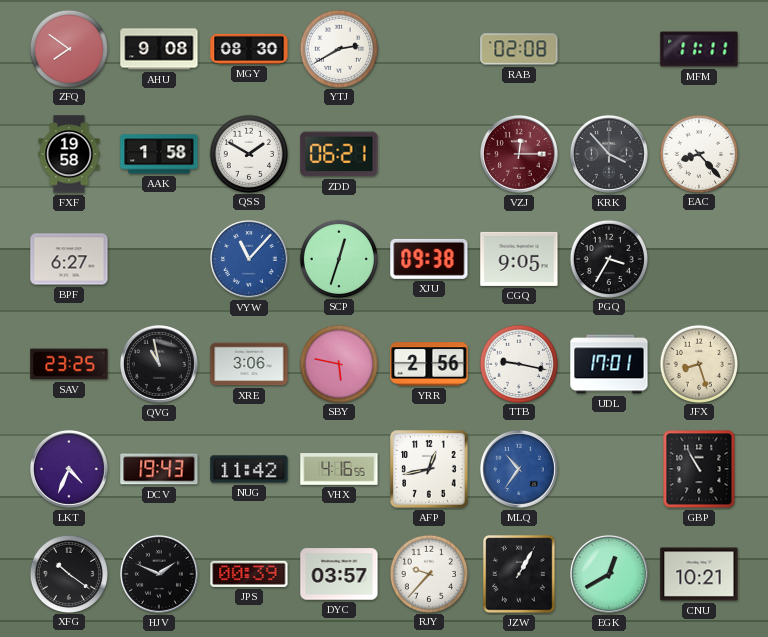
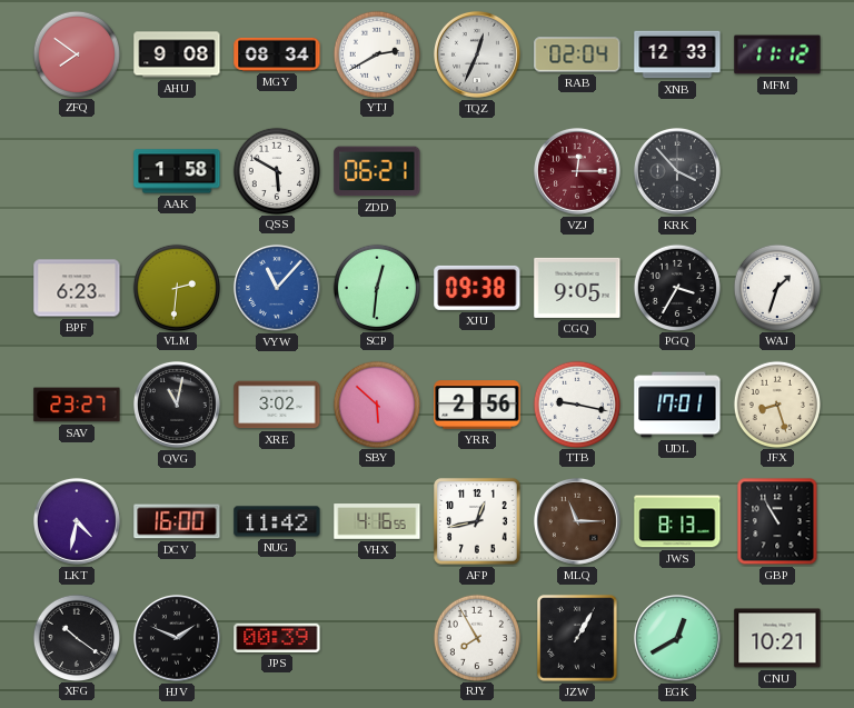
MGY: 08:30 -> 08:34
TQZ: none -> 12:34
RAB: 02:08 -> 02:04
XNB: none -> 12:33
MFM: 11:11 -> 11:12
FXF: 19:58 -> none
QSS: 1:50 -> 5:50
EAC: 8:23 -> none
BPF: 6:27 -> 6:23
VLM: none -> 2:31
SCP: 12:33 -> 12:31
WAJ: none -> 1:33
SAV: 23:25 -> 23:27
QVG: 10:58 -> 11:02
XRE: 3:06 -> 3:02
SBY: 5:47 -> 5:52
LKT: 4:34 -> 4:32
DCV: 19:43 -> 16:00
MLQ: 10:36 -> 11:15
MLQ dial: blue -> brown
JWS: none -> 8:13
DYC: 03:57 -> none
RJY: 9:37 -> 7:55
